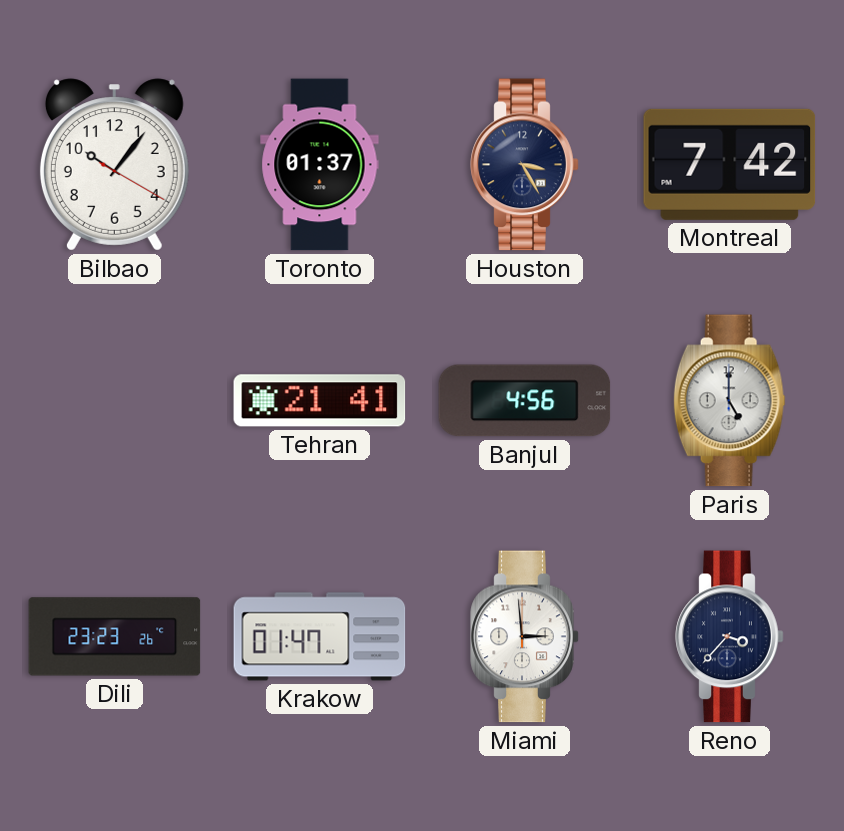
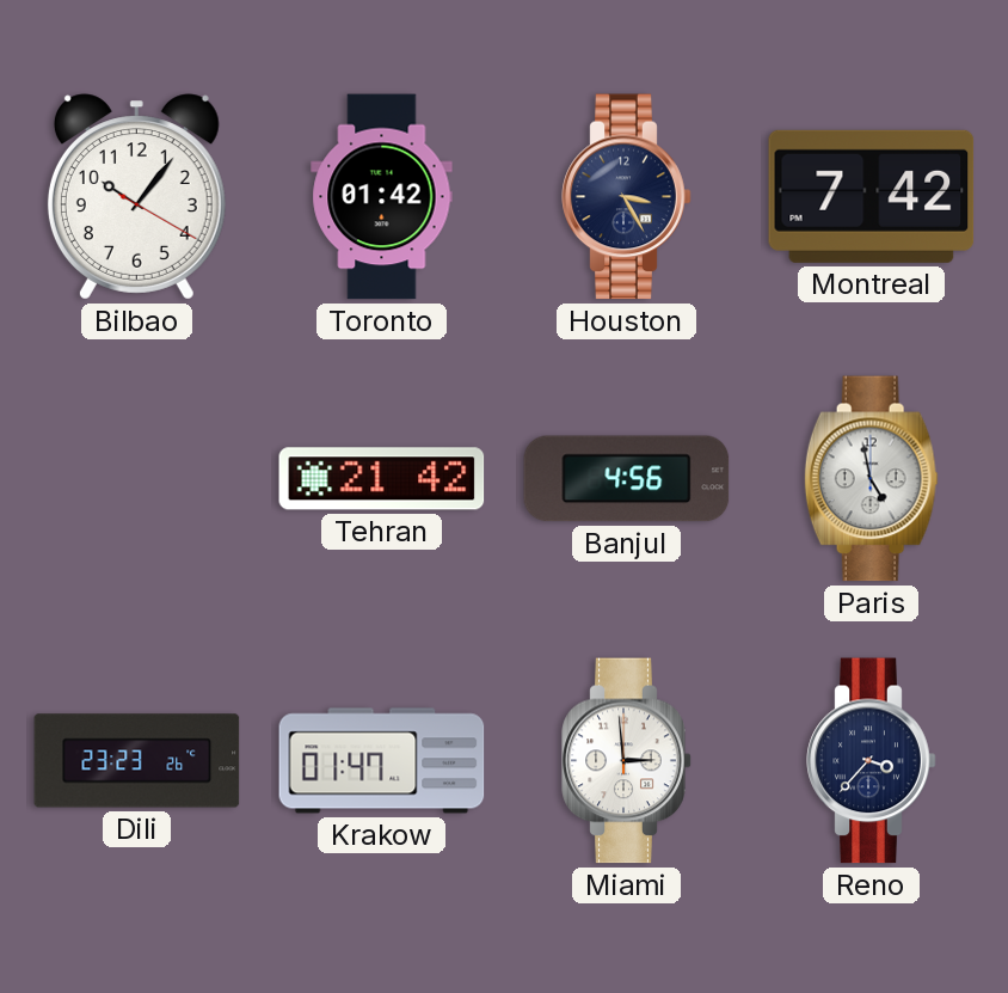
Toronto: 01:37 -> 01:42
Tehran: 21:41 -> 21:42
Paris: 5:00 -> 4:58
